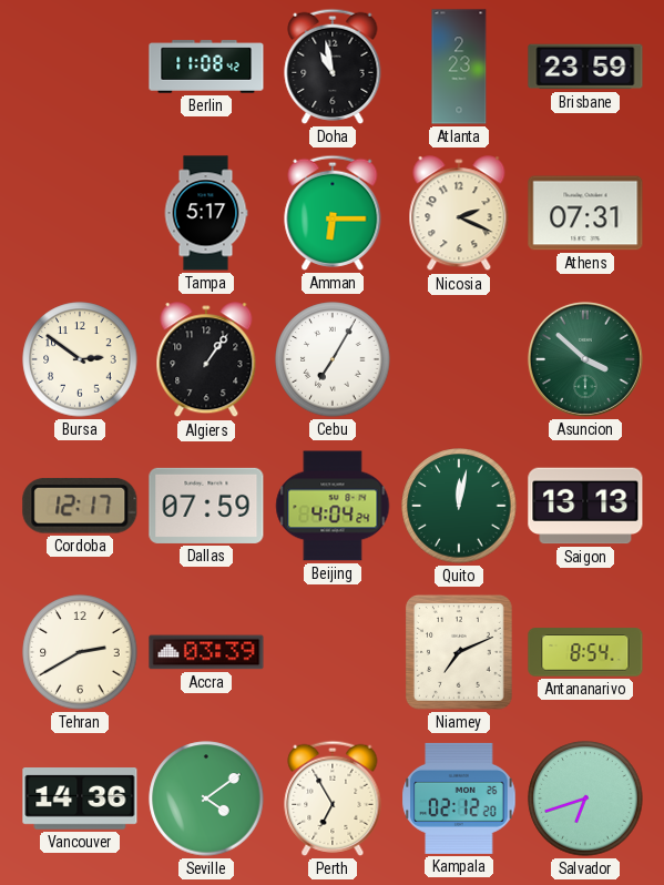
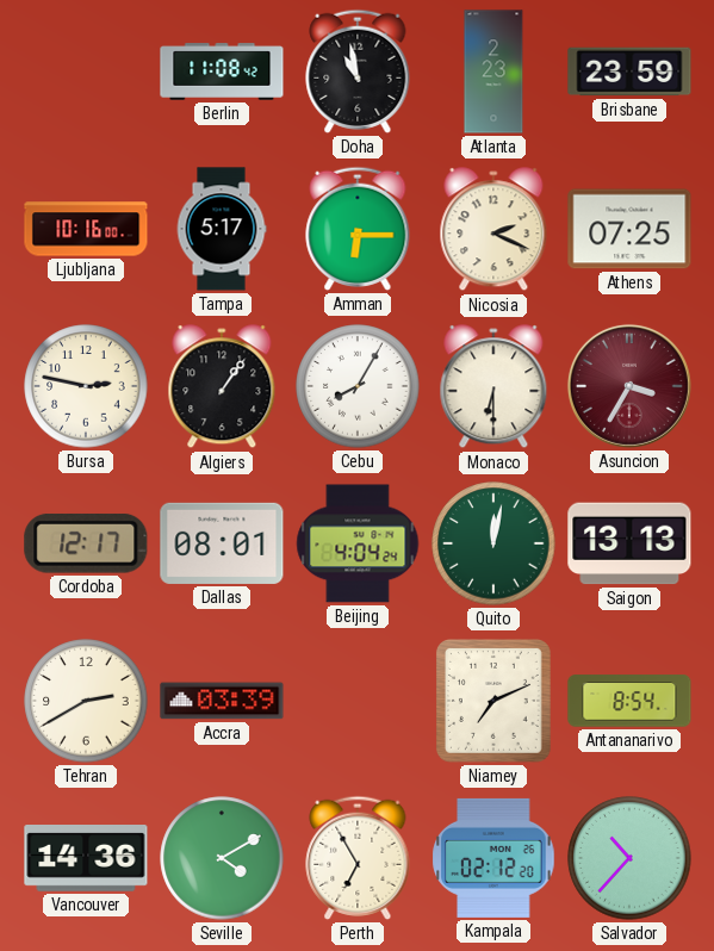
Ljubljana: none -> 10:16
Athens: 07:31 -> 07:25
Bursa: 2:51 -> 2:47
Cebu: 7:05 -> 8:05
Monaco: none -> 6:30
Asuncion: 3:52 -> 3:35
Asuncion dial: green -> burgundy
Dallas: 07:59 -> 08:01
Seville: 4:09 -> 4:10
Salvador: 6:42 -> 10:37
